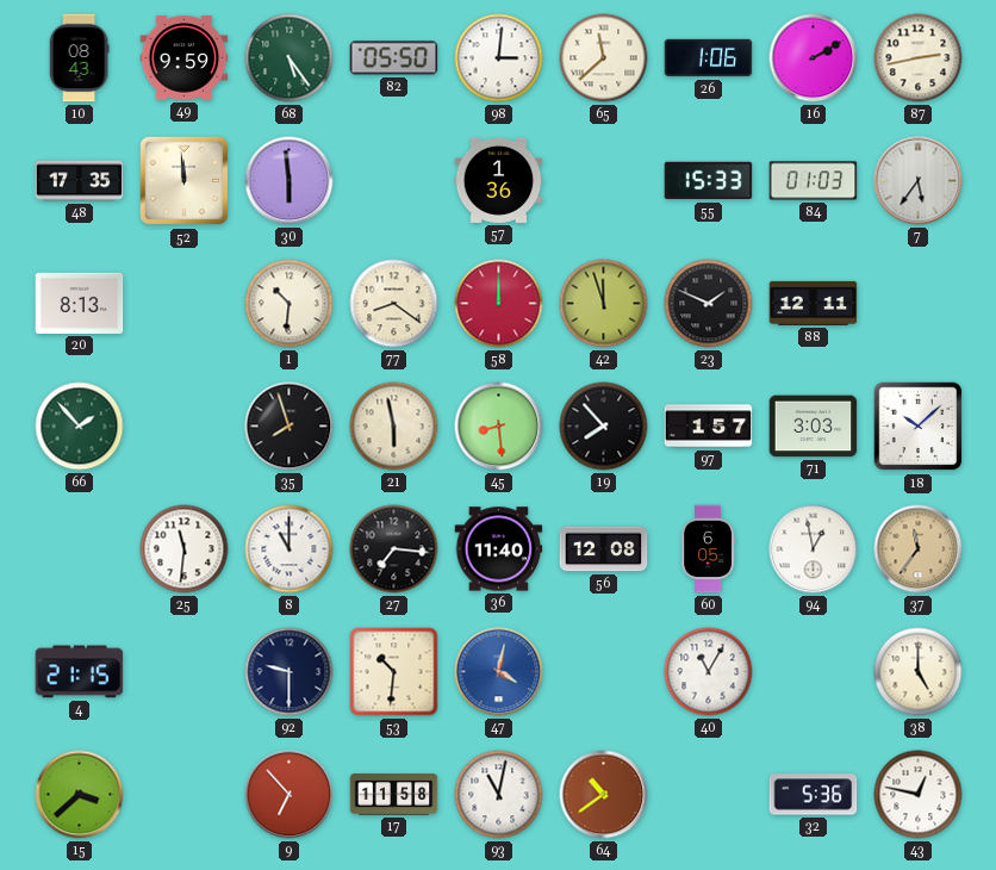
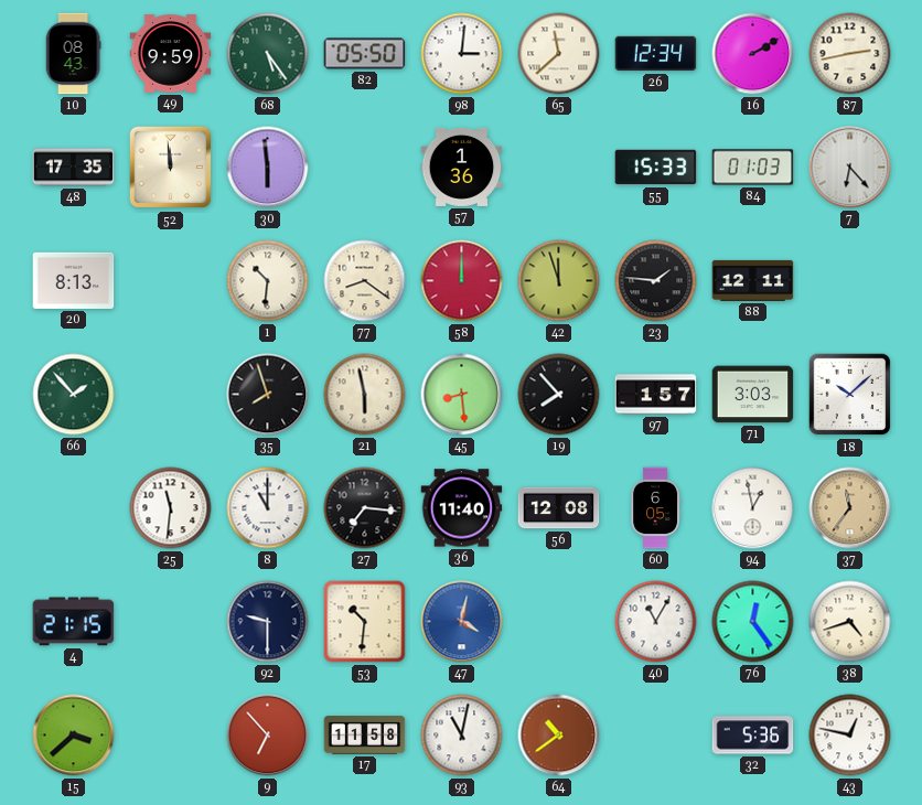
26: 1:06 -> 12:34
7: 5:36 -> 6:23
23: 1:49 -> 1:46
76: none -> 12:24
38: 5:00 -> 4:42
